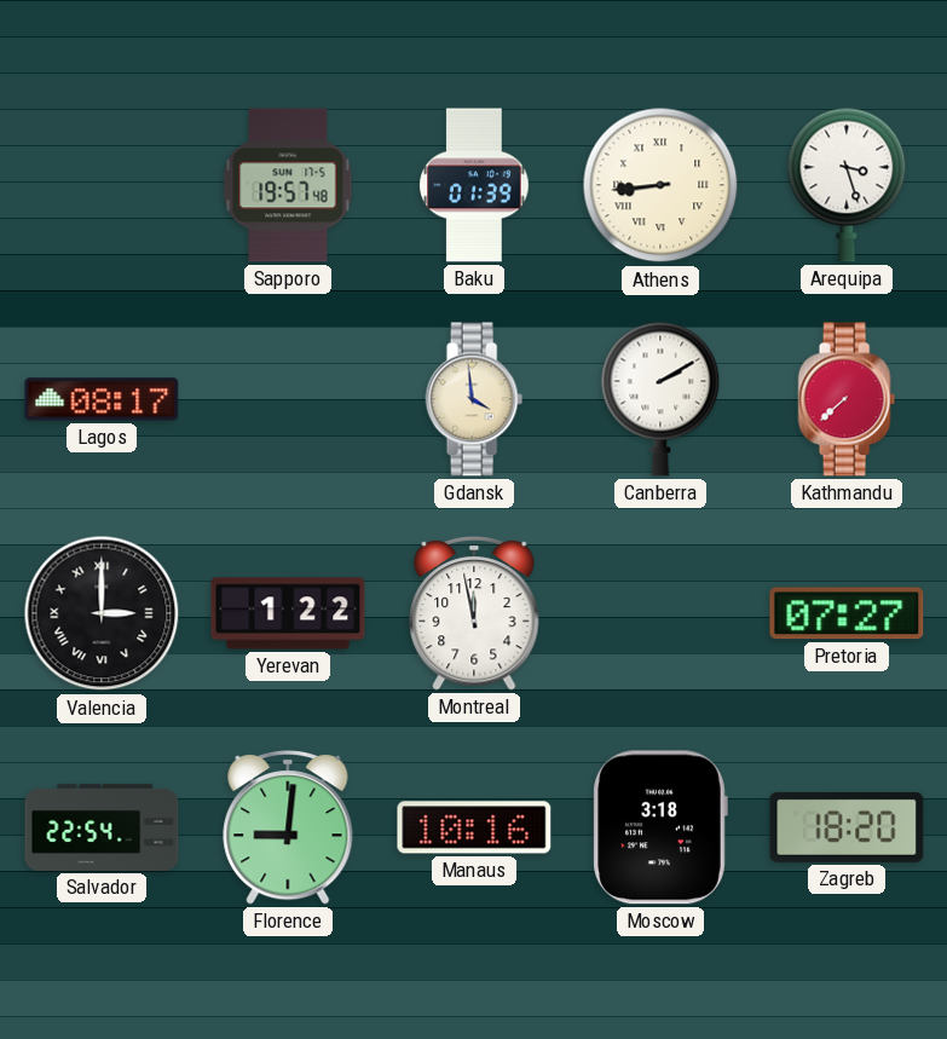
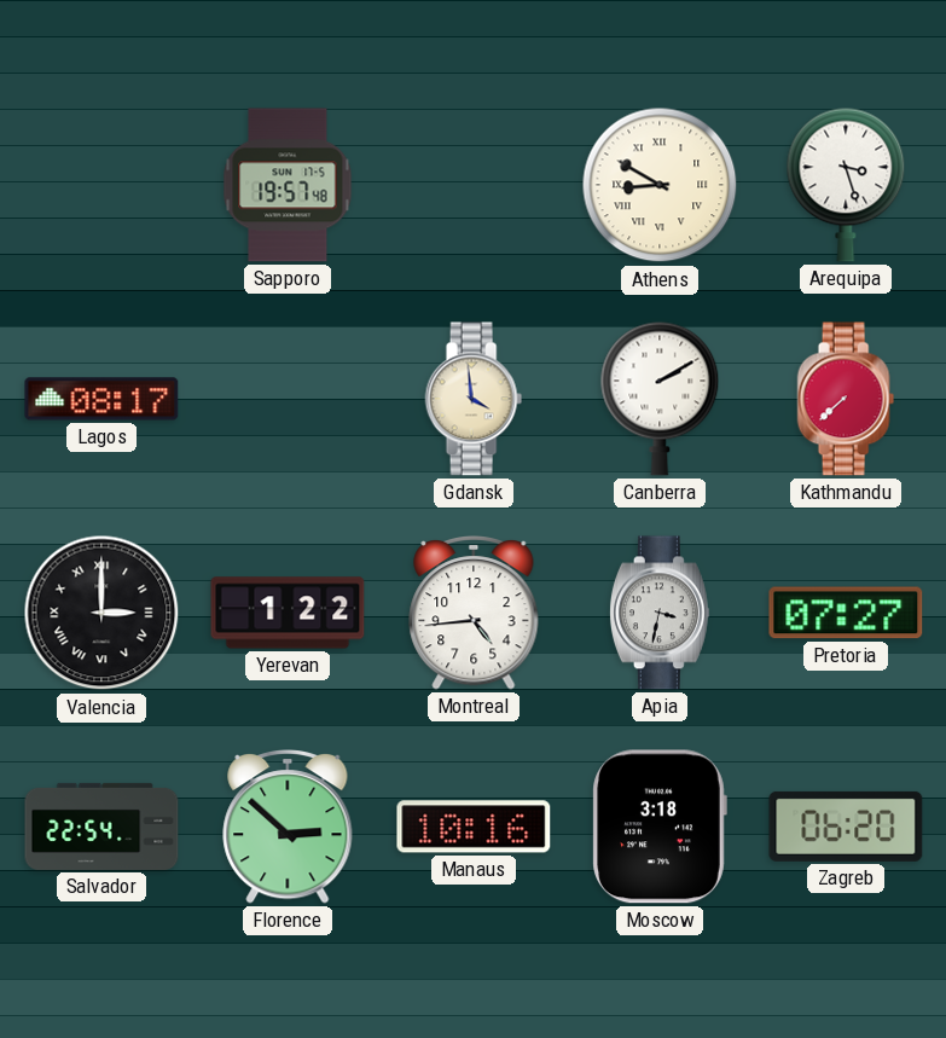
Baku: 01:39 -> none
Athens: 8:44 -> 8:50
Montreal: 11:58 -> 4:44
Apia: none -> 3:32
Florence: 9:01 -> 2:52
Zagreb: 18:20 -> 06:20
